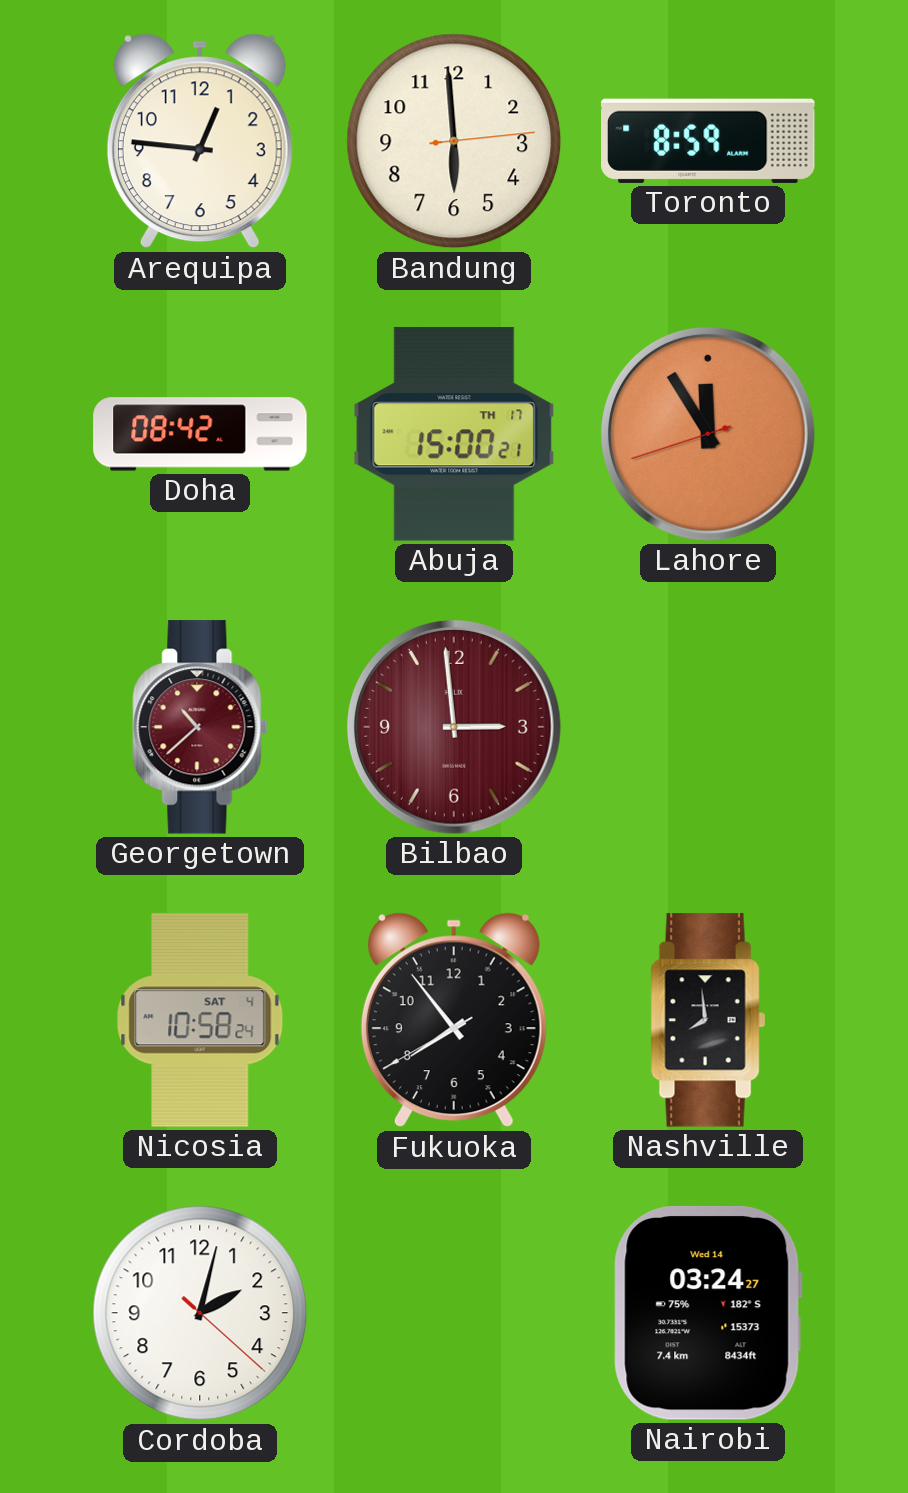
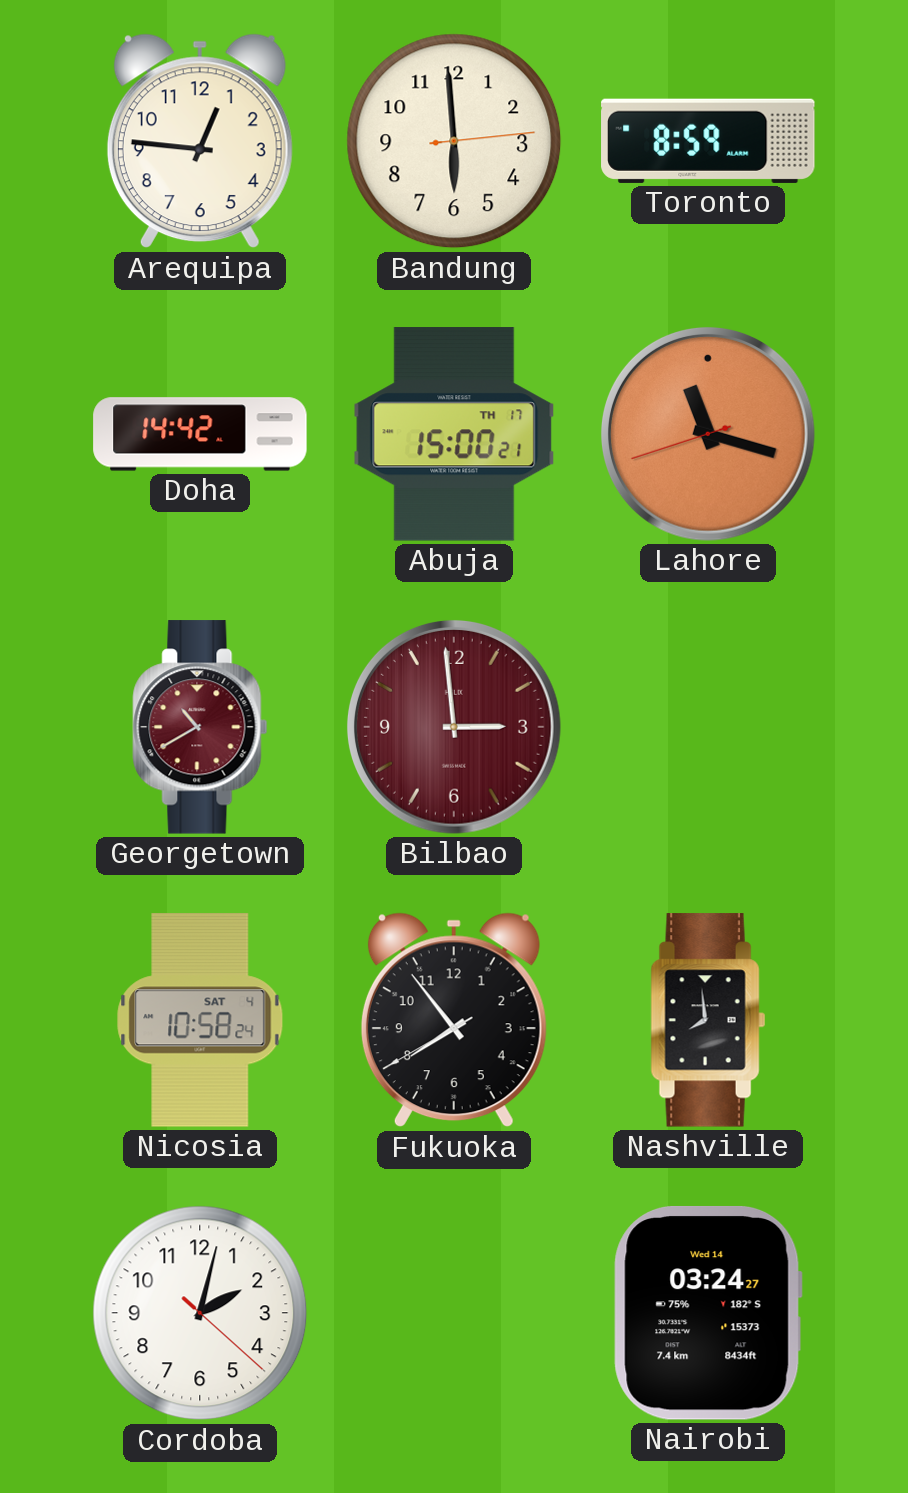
Doha: 08:42 -> 14:42
Lahore: 11:54 -> 11:17
Georgetown: 10:38 -> 10:40
